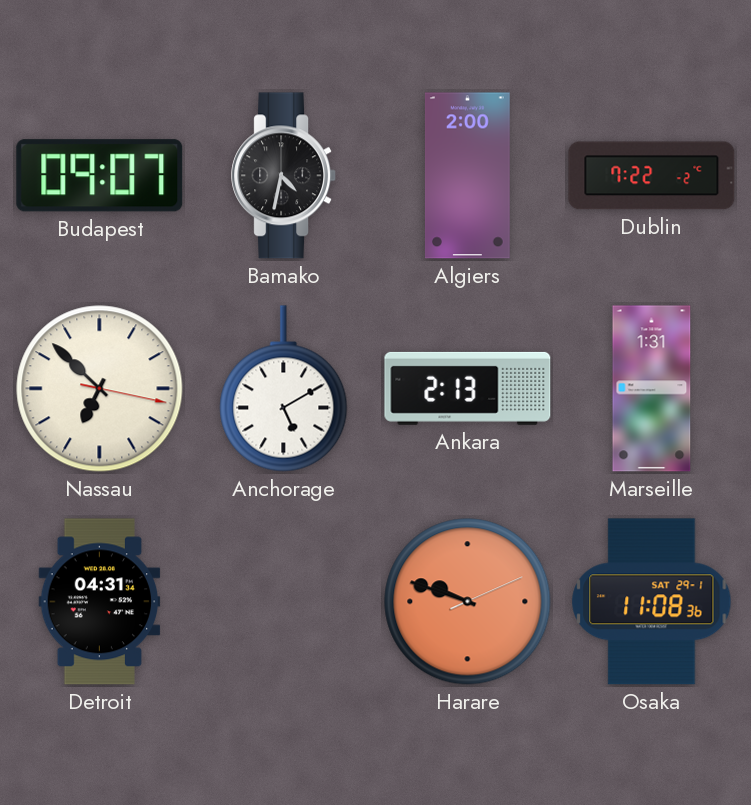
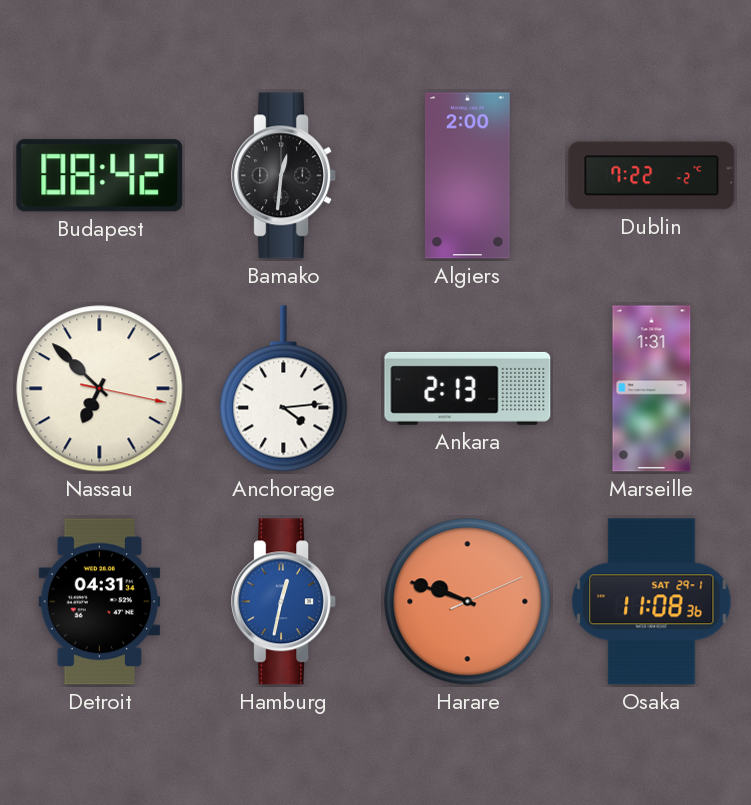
Budapest: 09:07 -> 08:42
Bamako: 4:32 -> 12:31
Anchorage: 5:10 -> 4:14
Hamburg: none -> 12:32
